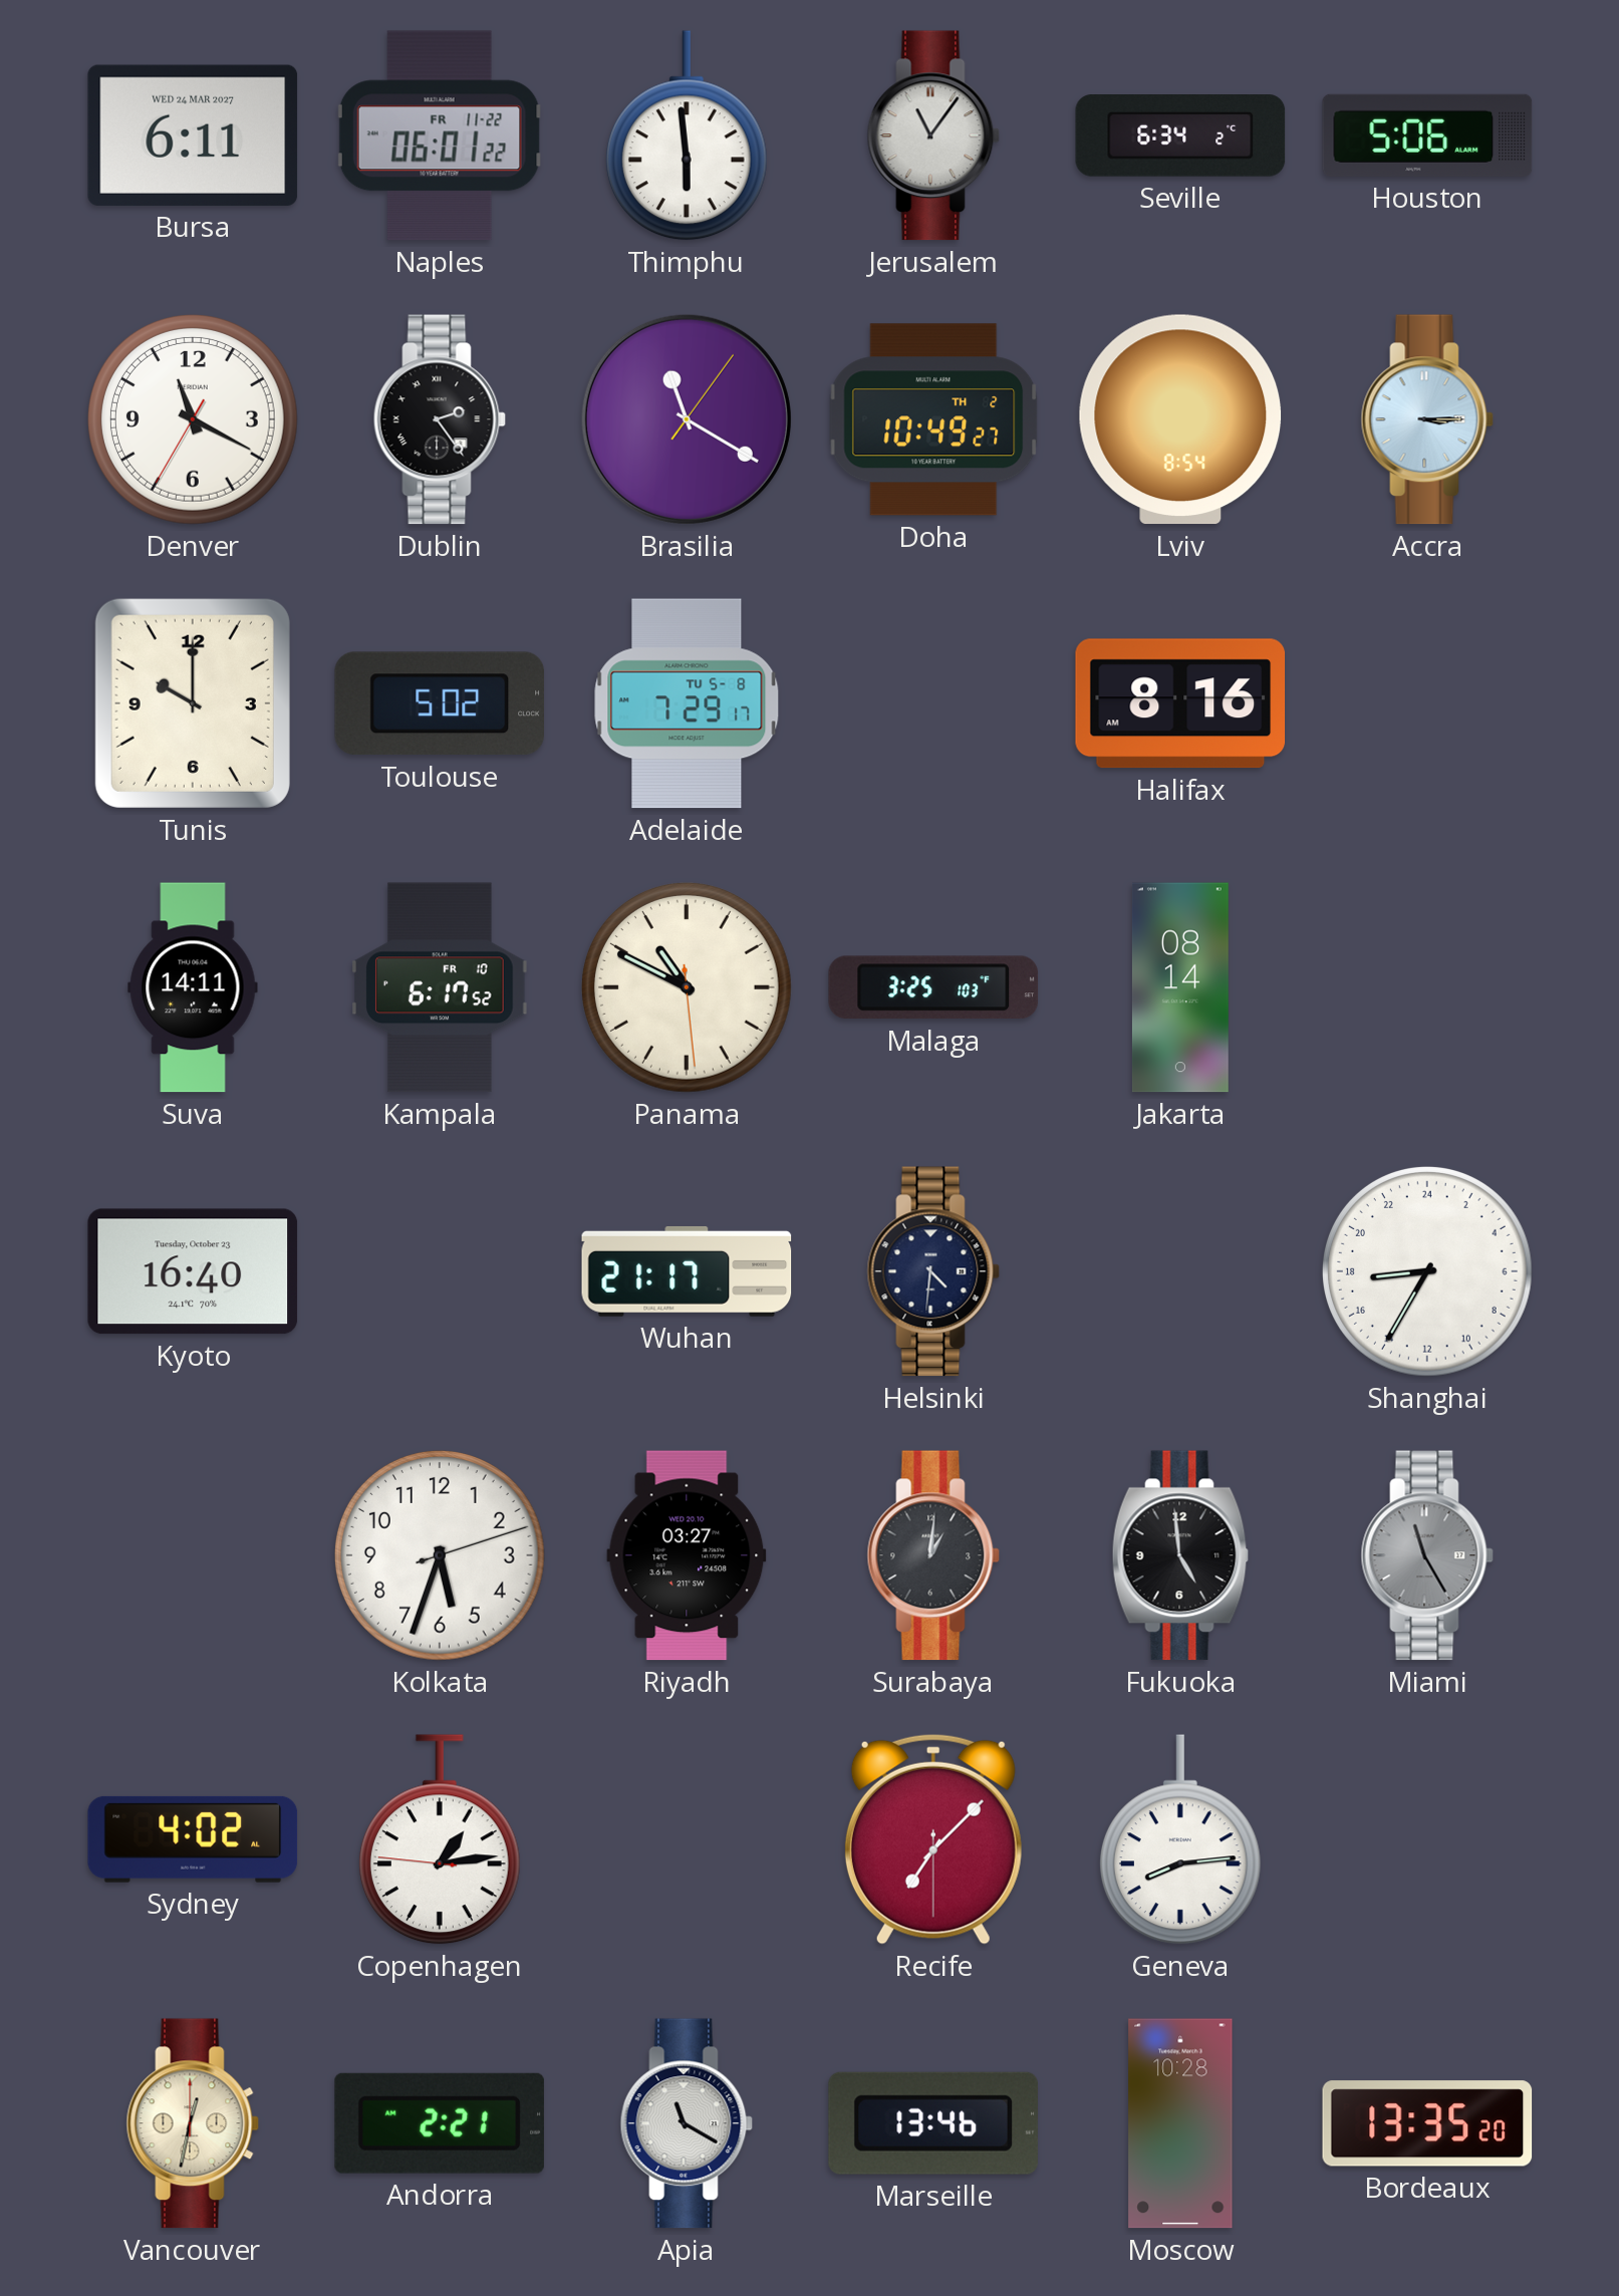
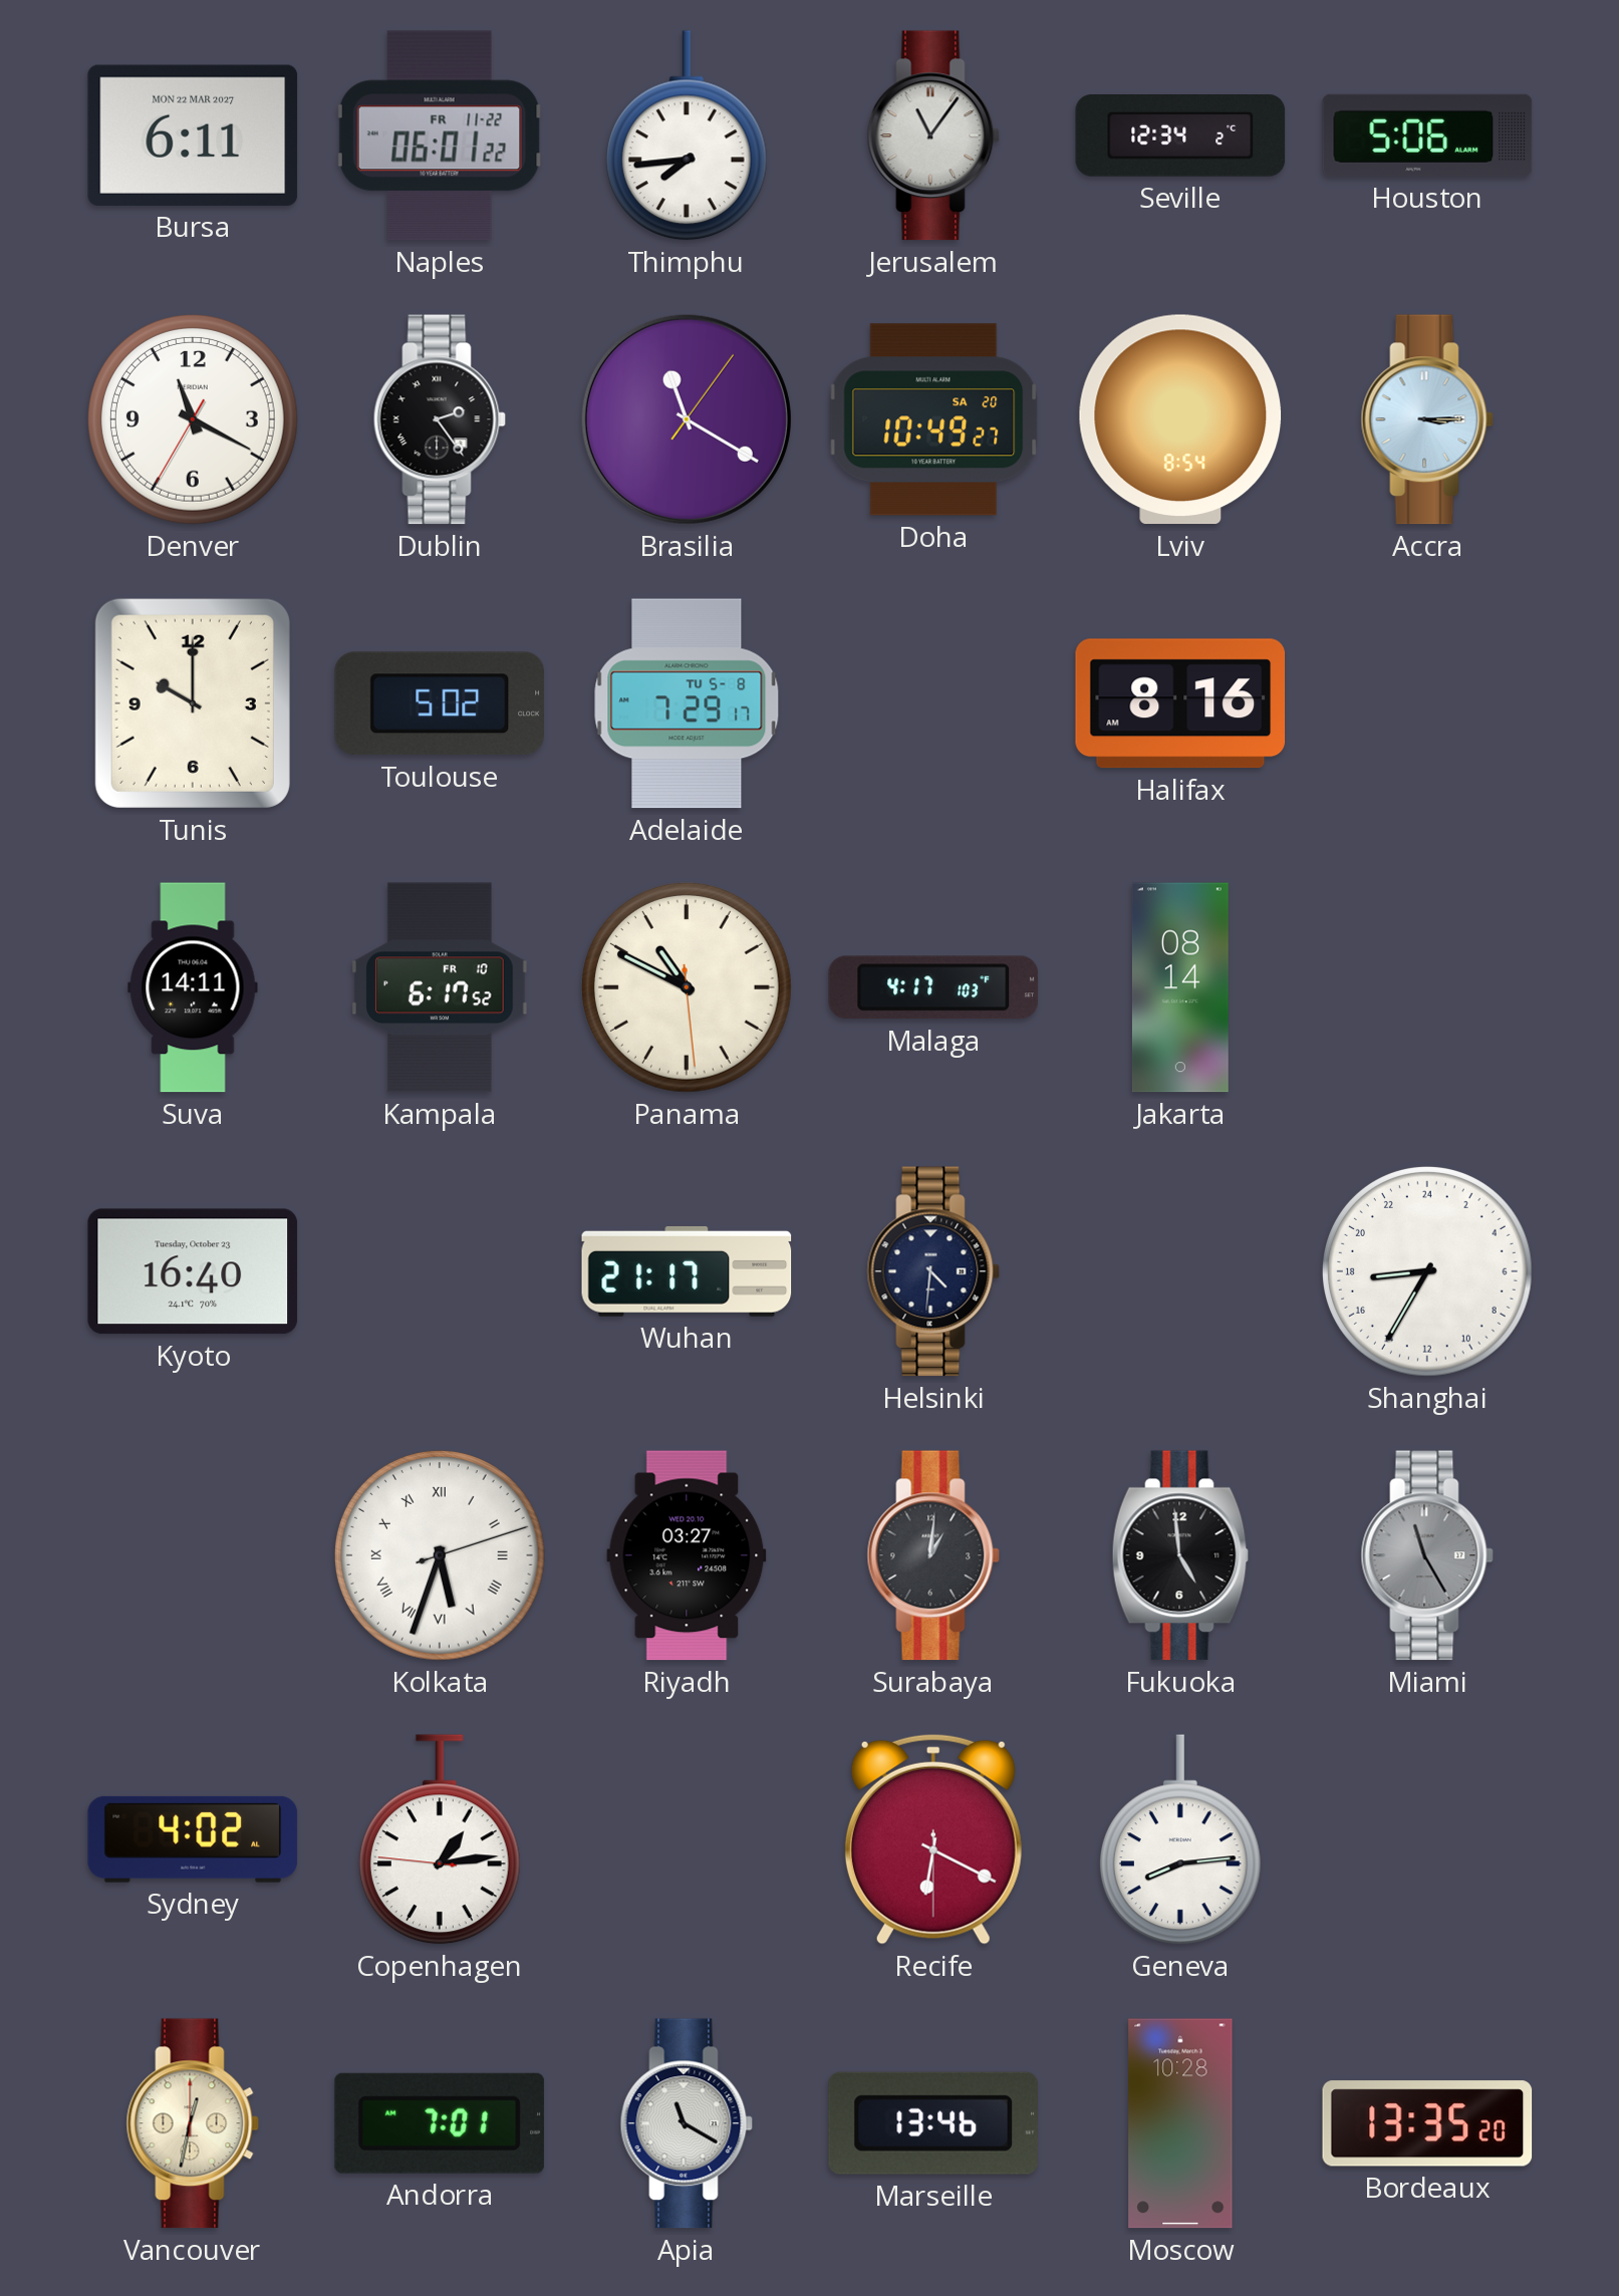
Bursa date: WED 24 MAR 2027 -> MON 22 MAR 2027
Thimphu: 5:59 -> 7:44
Seville: 6:34 -> 12:34
Doha date: TH 2 -> SA 20
Malaga: 3:25 -> 4:17
Kolkata numerals: Arabic -> Roman
Recife: 7:07 -> 6:19
Andorra: 2:21 -> 7:01
